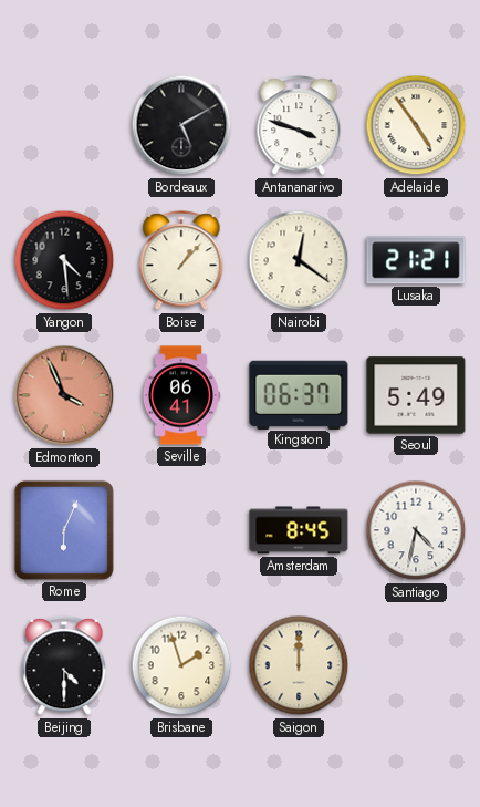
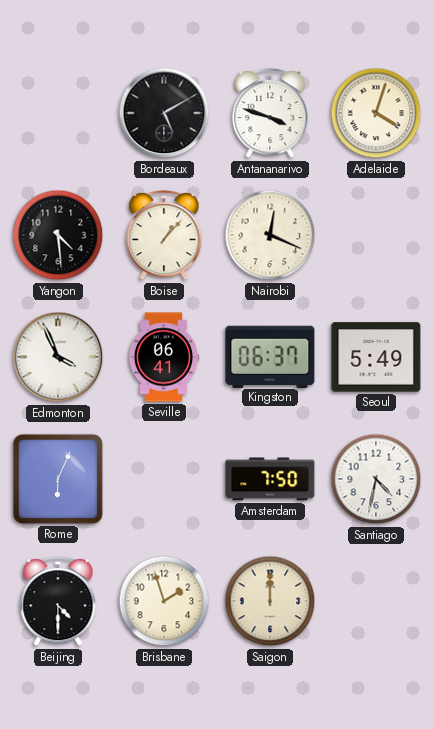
Adelaide: 4:54 -> 4:03
Nairobi: 12:21 -> 12:19
Lusaka: 21:21 -> none
Edmonton dial: salmon -> white
Amsterdam: 8:45 -> 7:50
